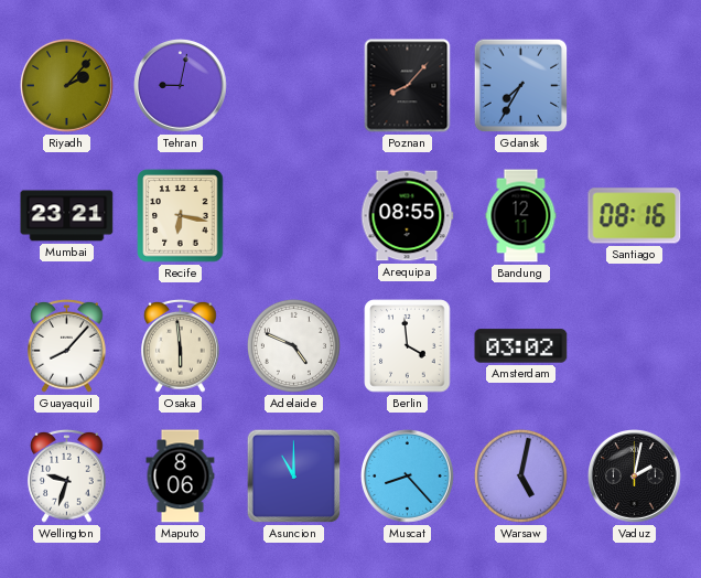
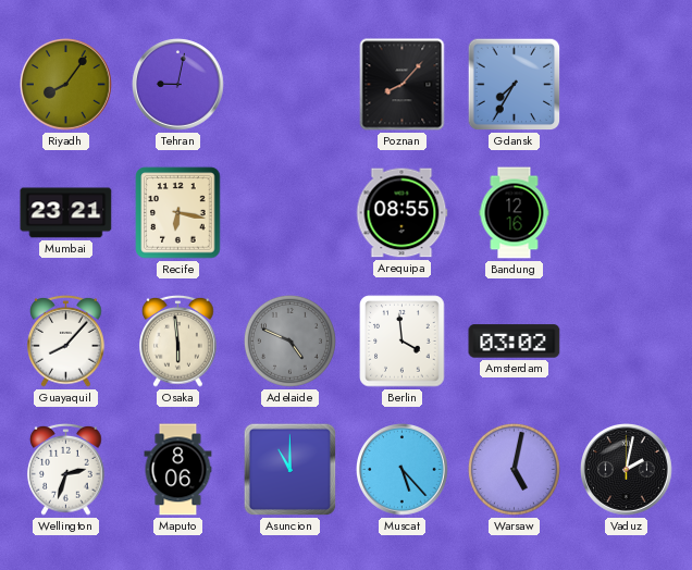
Riyadh: 2:07 -> 8:06
Bandung: 12:11 -> 12:16
Santiago: 08:16 -> none
Adelaide dial: white -> grey
Wellington: 9:33 -> 2:33
Muscat: 8:23 -> 5:23
